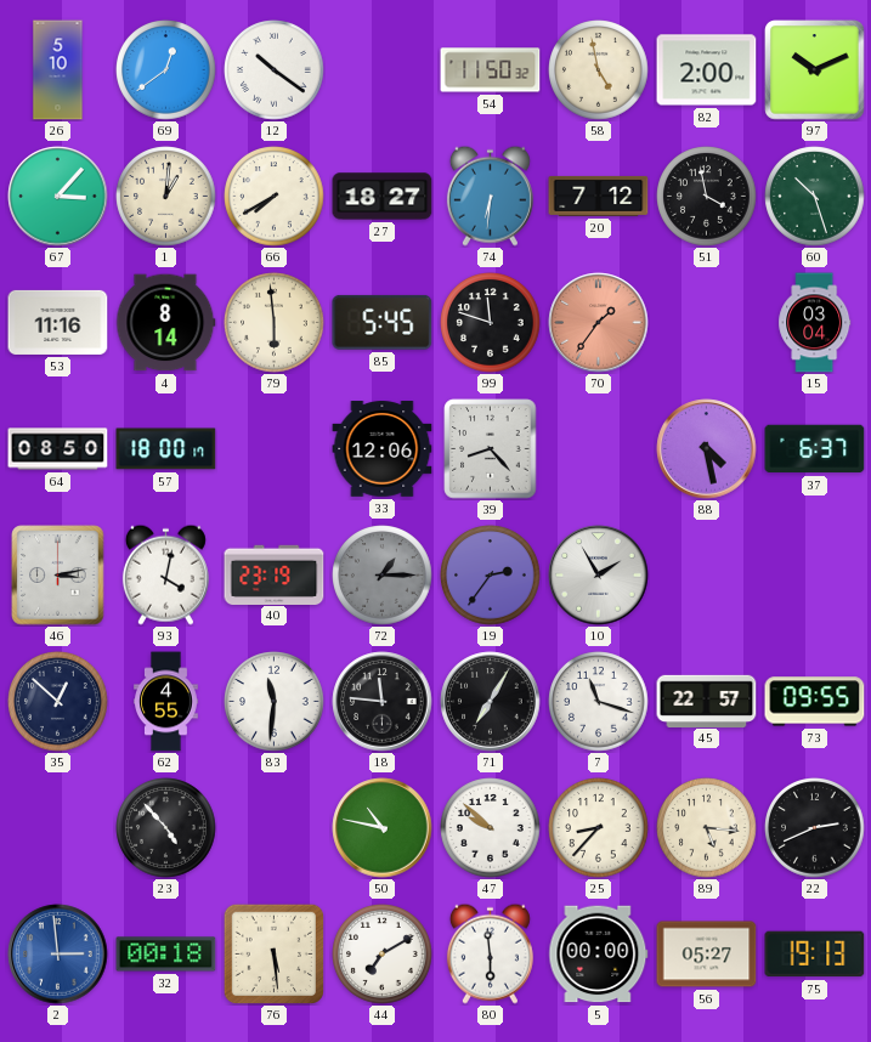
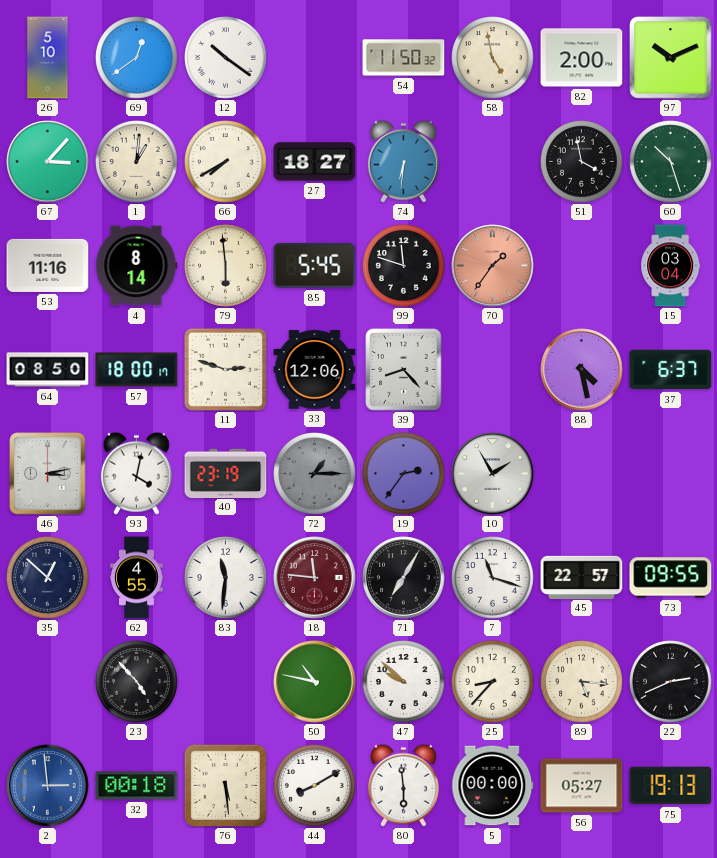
20: 7:12 -> none
11: none -> 2:48
18 dial: black -> burgundy
44: 7:10 -> 8:10
